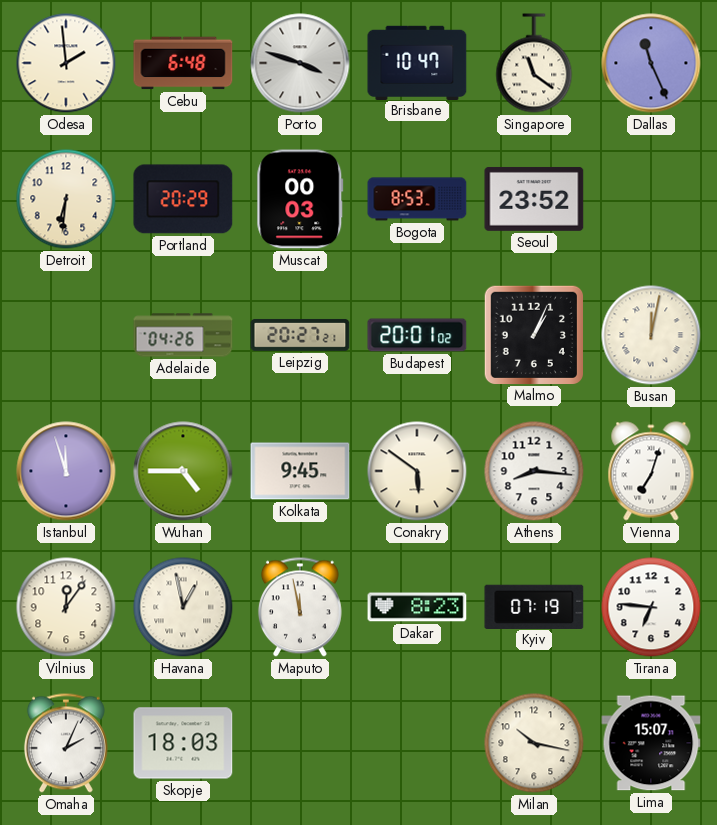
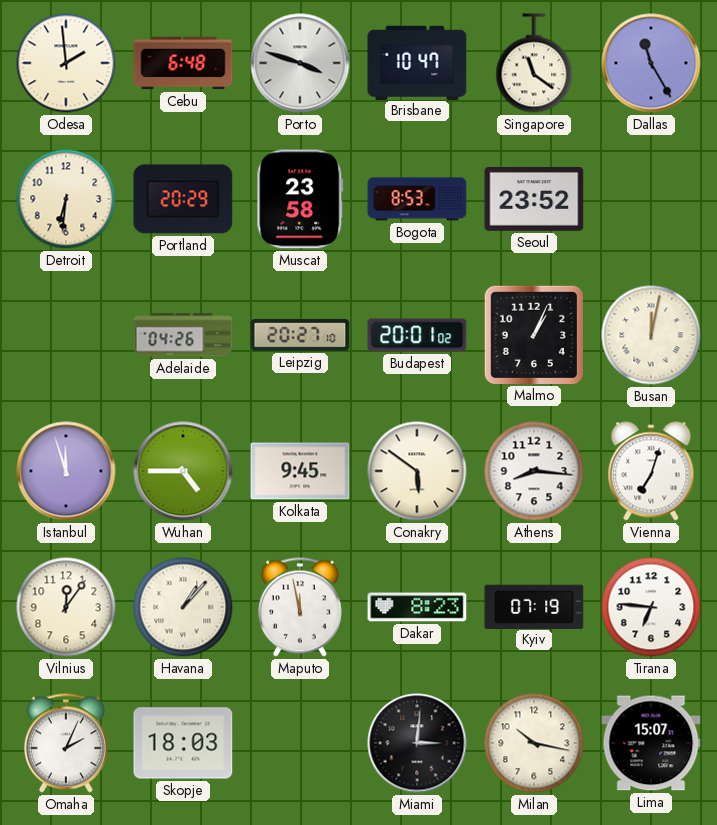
Dallas: 11:26 -> 11:25
Muscat: 00:03 -> 23:58
Leipzig: 20:27:21 -> 20:27:10
Havana: 12:58 -> 1:07
Miami: none -> 3:01
